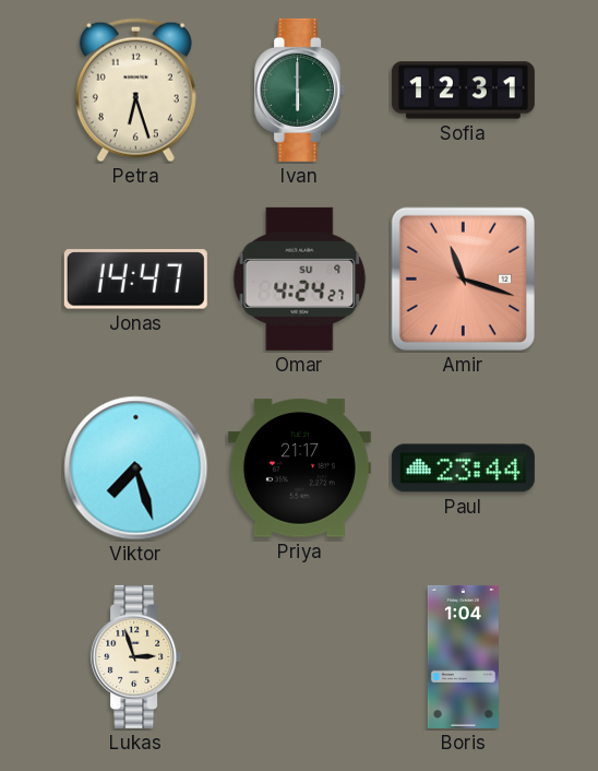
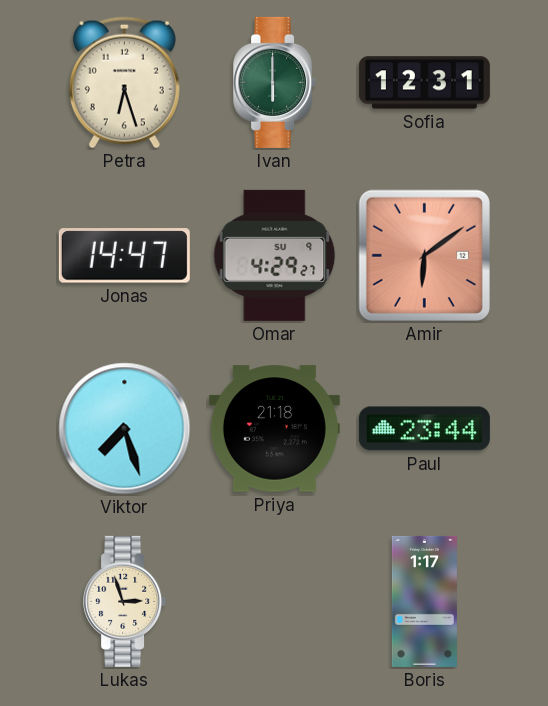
Omar: 4:24 -> 4:29
Amir: 11:18 -> 6:09
Priya: 21:17 -> 21:18
Boris: 1:04 -> 1:17
